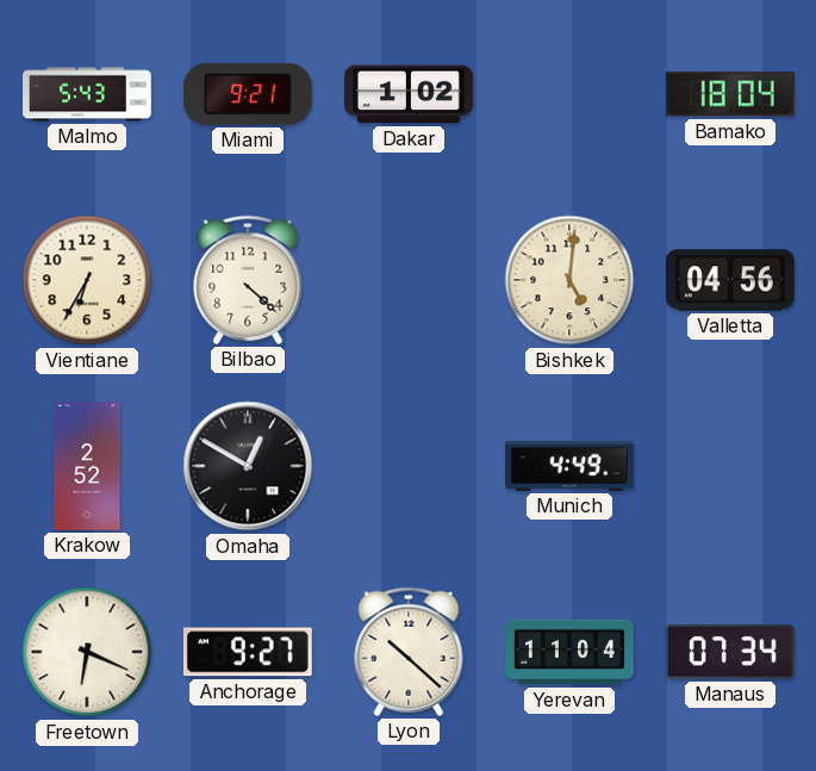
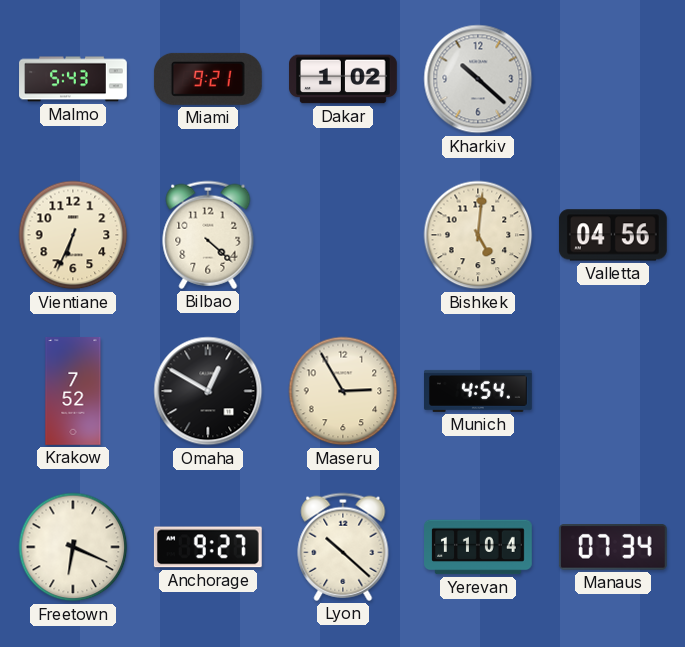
Kharkiv: none -> 10:22
Bamako: 18:04 -> none
Vientiane: 6:35 -> 6:34
Krakow: 2:52 -> 7:52
Maseru: none -> 2:55
Munich: 4:49 -> 4:54
